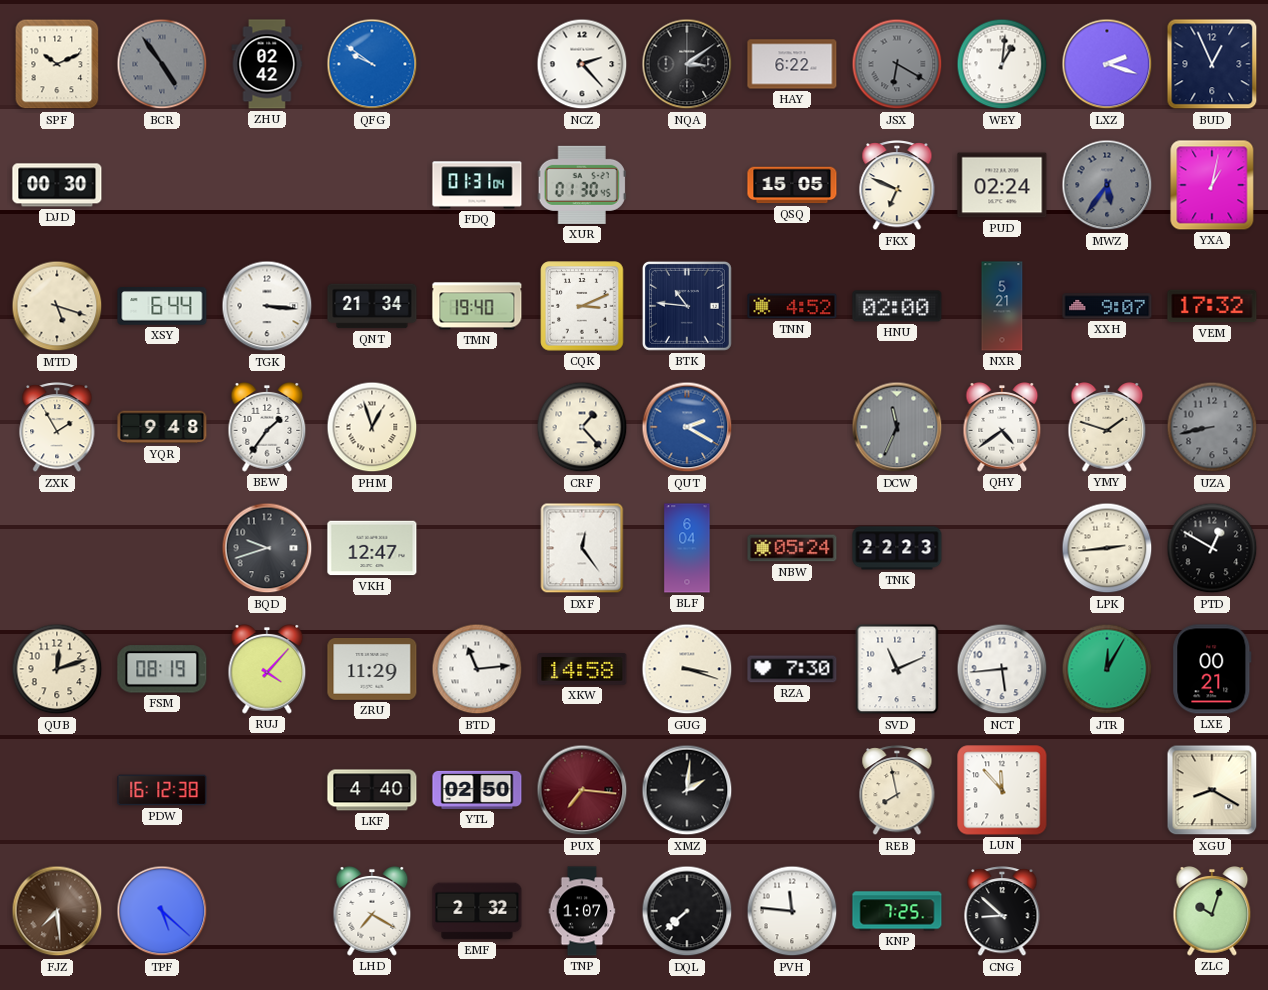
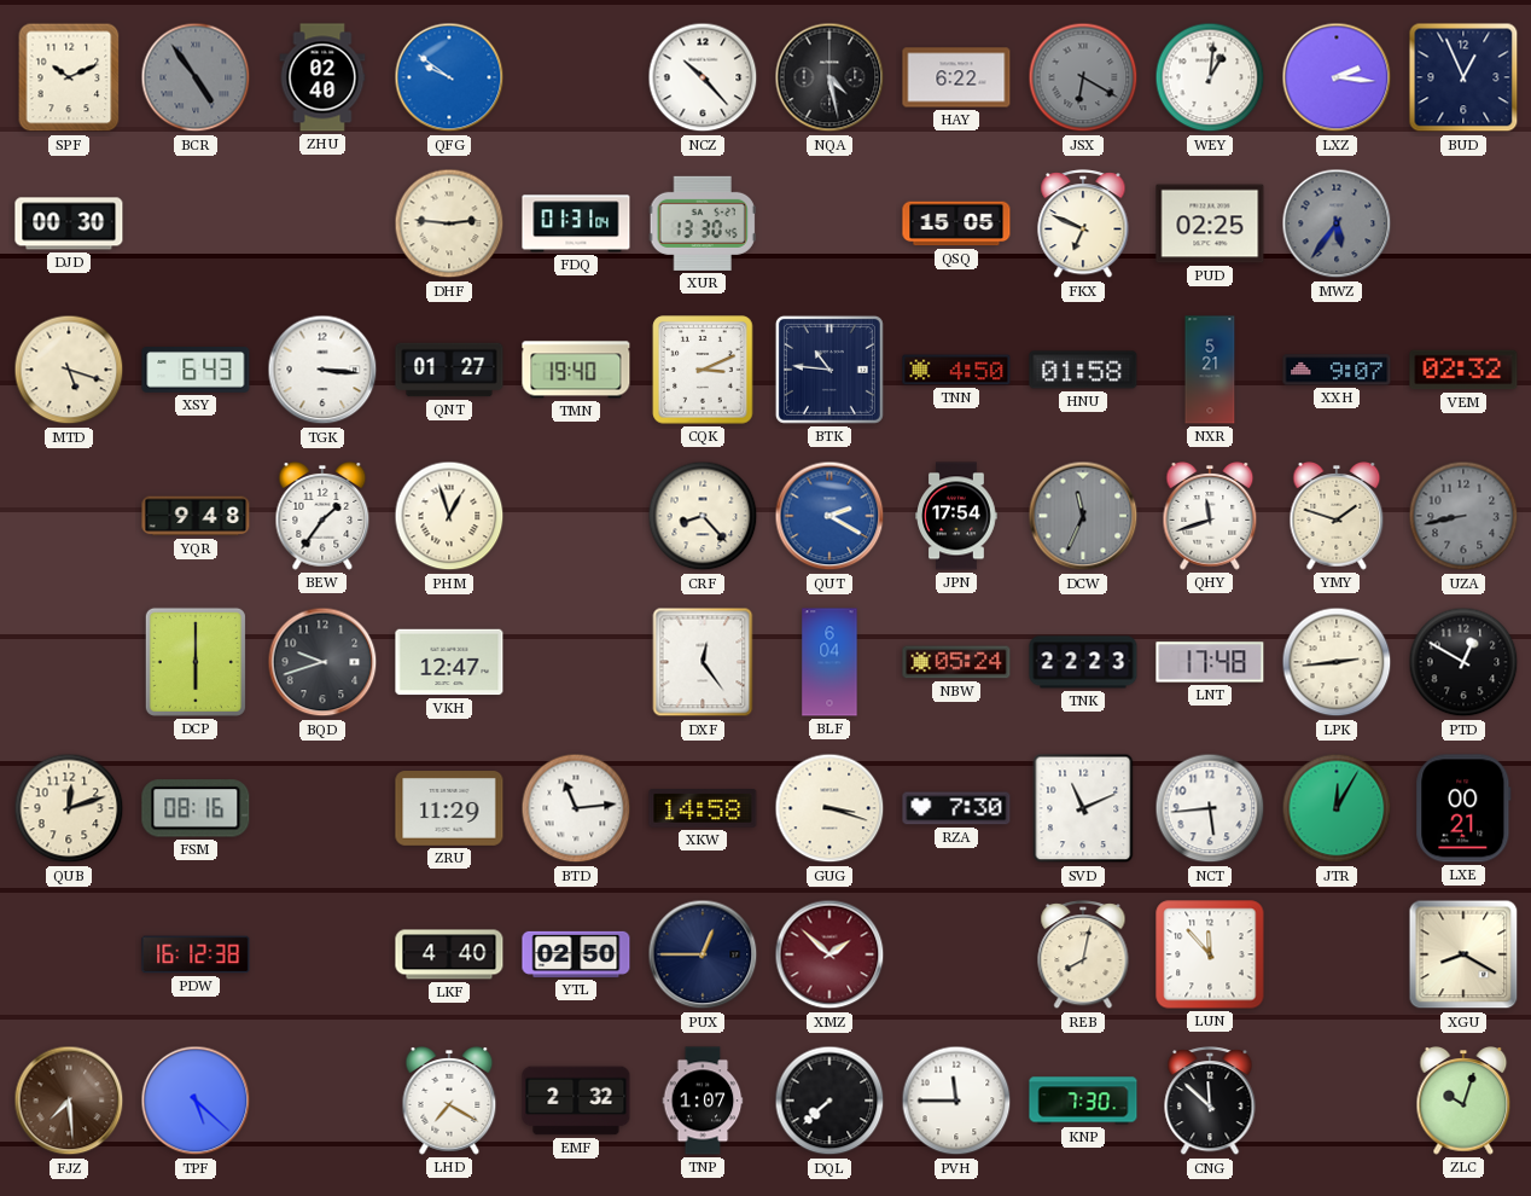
ZHU: 02:42 -> 02:40
NCZ: 2:23 -> 10:23
NQA: 3:09 -> 4:28
LXZ: 2:18 -> 2:16
DHF: none -> 2:46
XUR: 01:30 -> 13:30
PUD: 02:24 -> 02:25
YXA: 1:02 -> none
XSY: 6:44 -> 6:43
QNT: 21:34 -> 01:27
TNN: 4:52 -> 4:50
HNU: 02:00 -> 01:58
VEM: 17:32 -> 02:32
ZXK: 1:55 -> none
CRF: 1:23 -> 8:23
JPN: none -> 17:54
QHY: 4:39 -> 11:42
DCP: none -> 6:00
LNT: none -> 17:48
FSM: 08:19 -> 08:16
RUJ: 4:07 -> none
PUX: 7:16 -> 12:45
PUX dial: burgundy -> navy
XMZ: 2:01 -> 1:52
XMZ dial: black -> burgundy
REB: 7:58 -> 8:02
PVH: 11:46 -> 11:45
KNP: 7:25 -> 7:30
CNG: 8:52 -> 11:52
